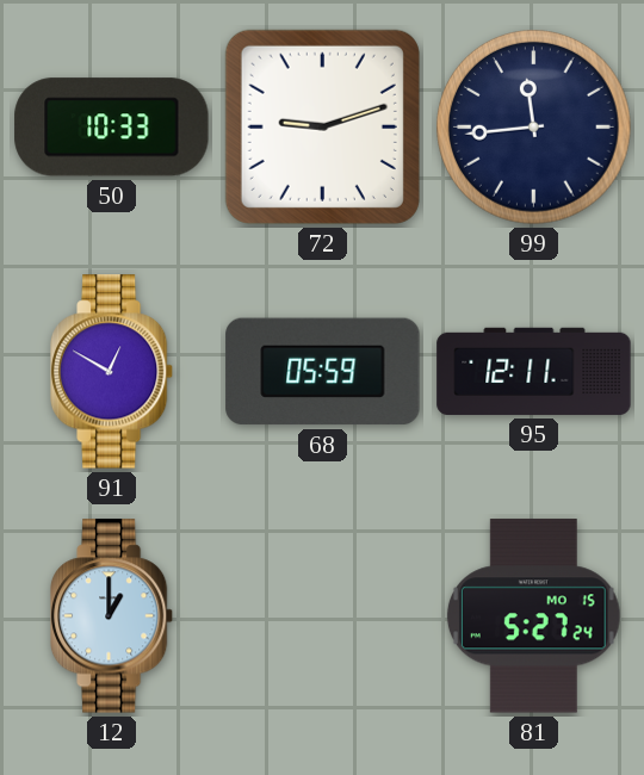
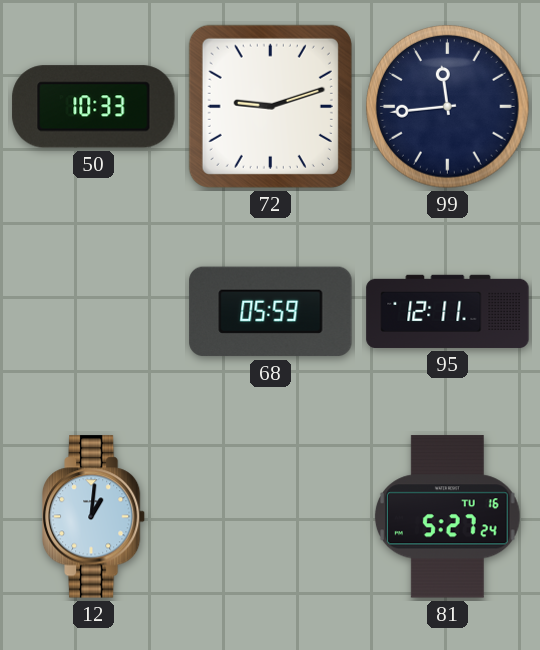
91: 12:50 -> none
12: 1:00 -> 1:01
81 date: MO 15 -> TU 16
